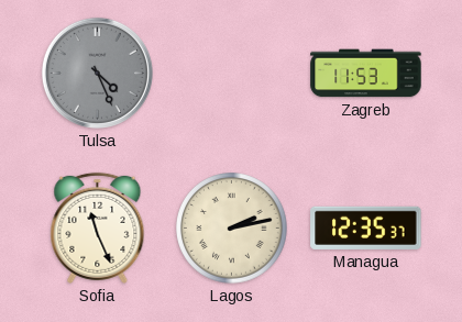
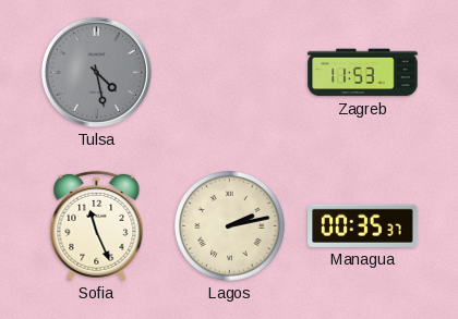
Tulsa: 4:26 -> 4:28
Managua: 12:35 -> 00:35
